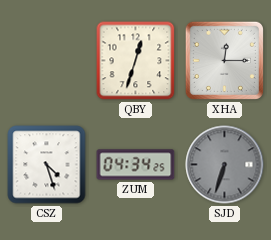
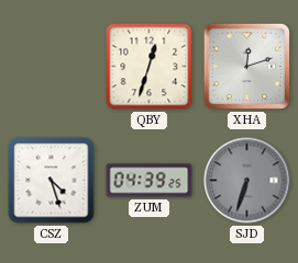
XHA: 12:15 -> 12:12
ZUM: 04:34 -> 04:39
